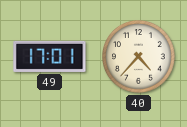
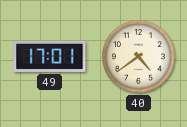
40: 4:37 -> 4:39
